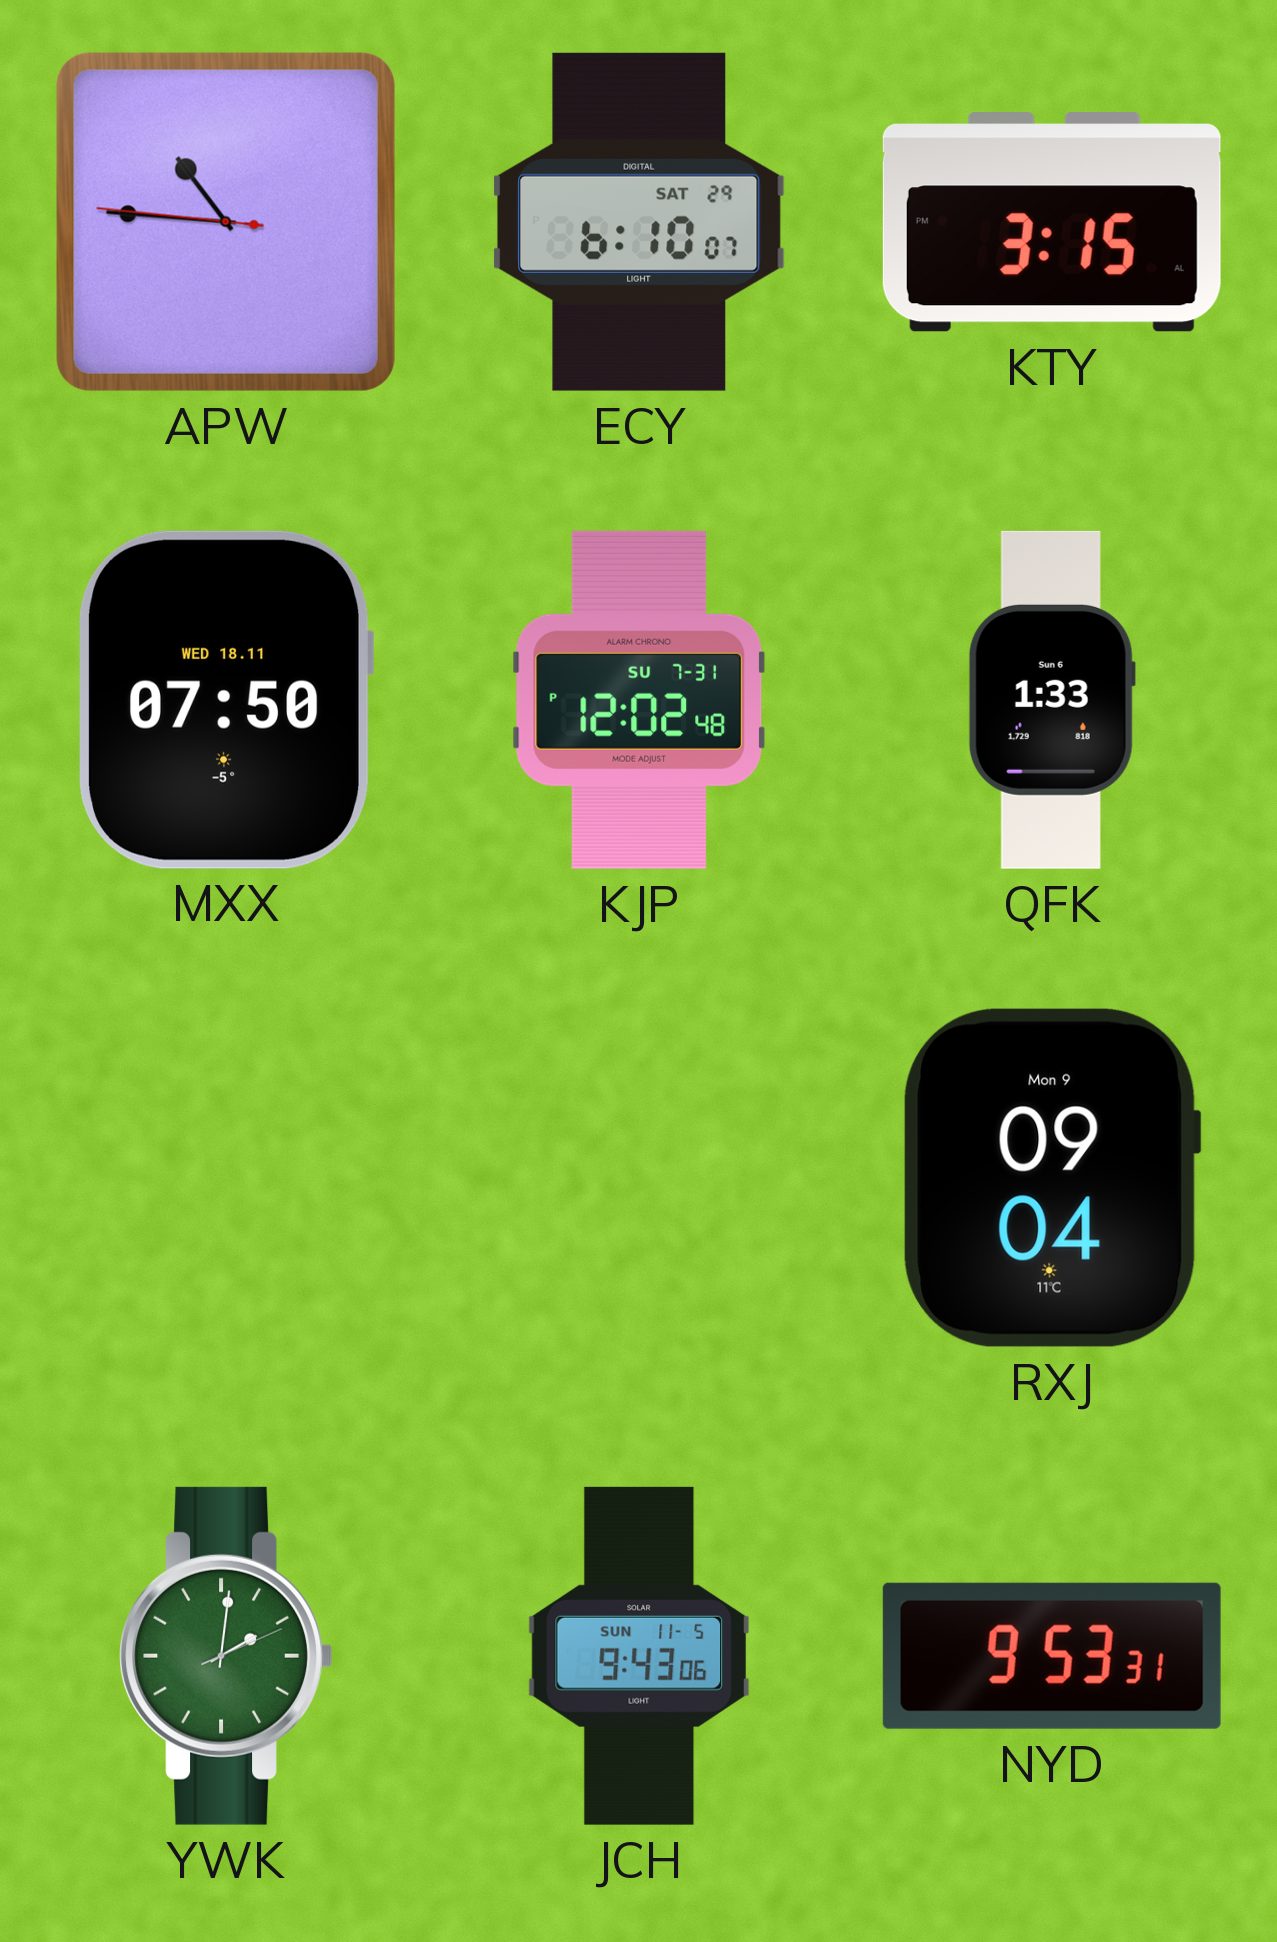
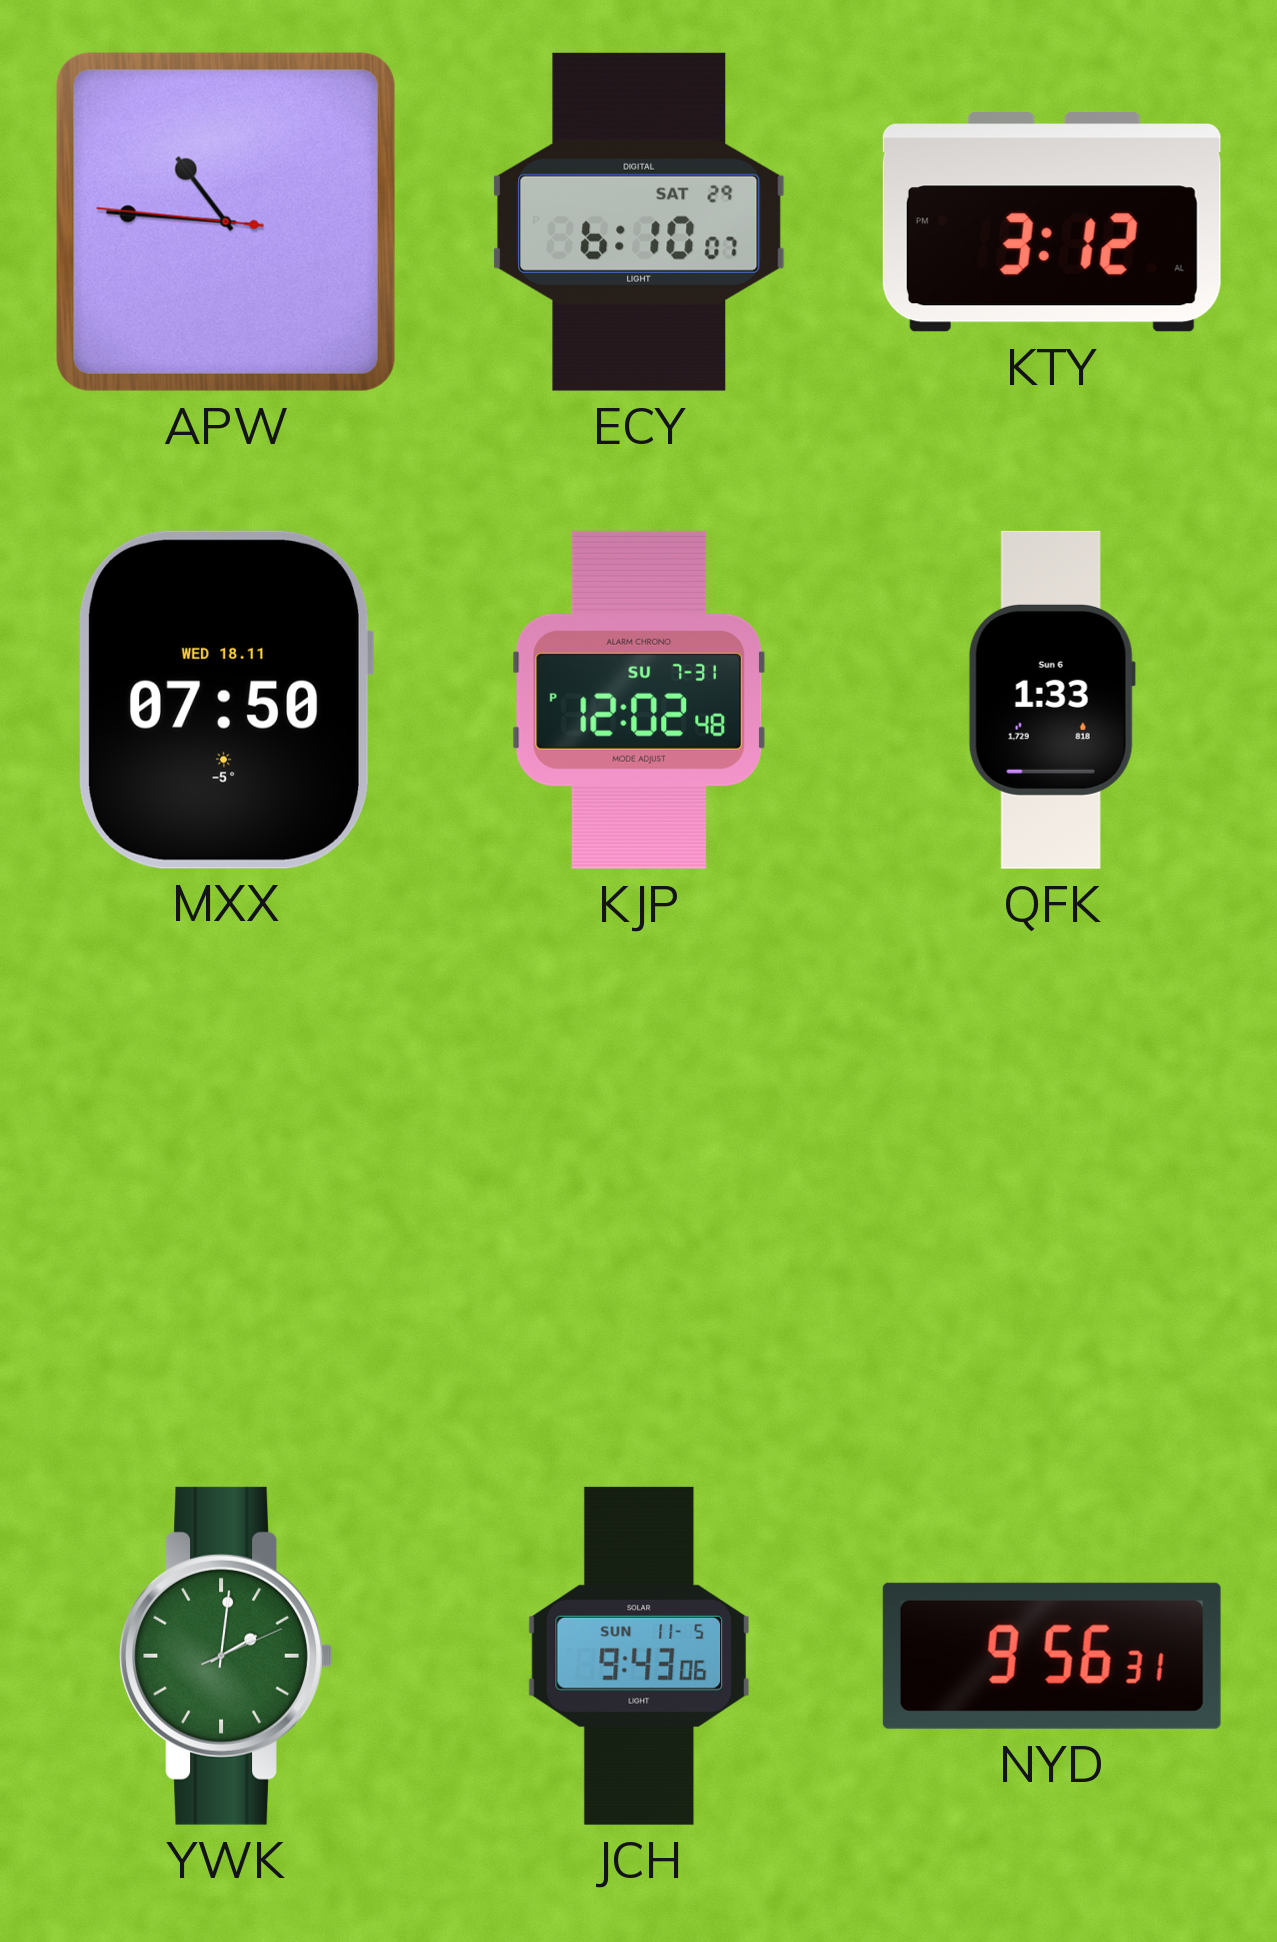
KTY: 3:15 -> 3:12
RXJ: 09:04 -> none
NYD: 9:53 -> 9:56
